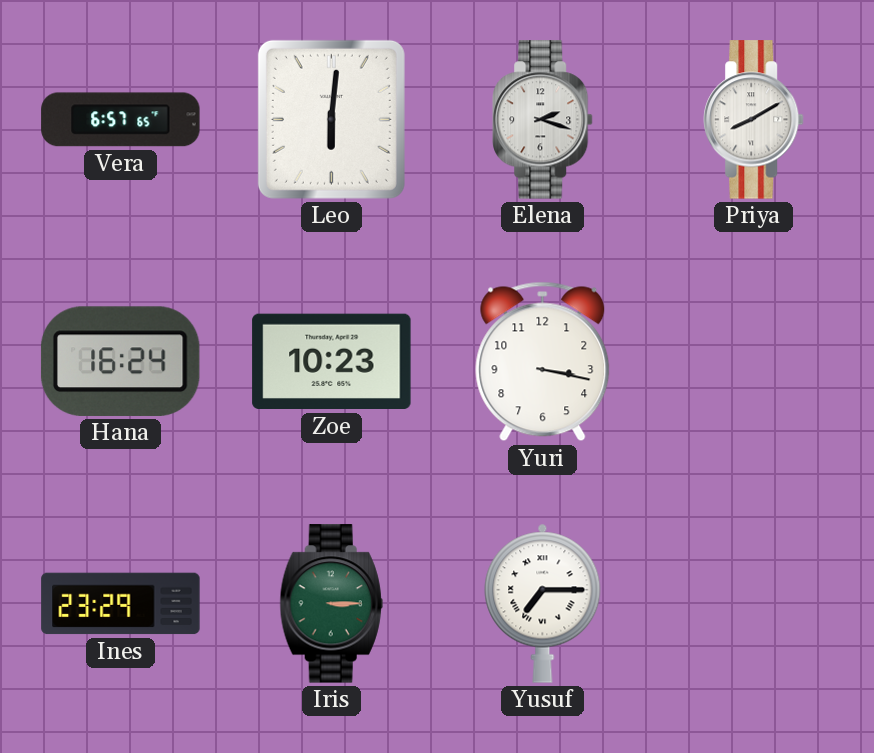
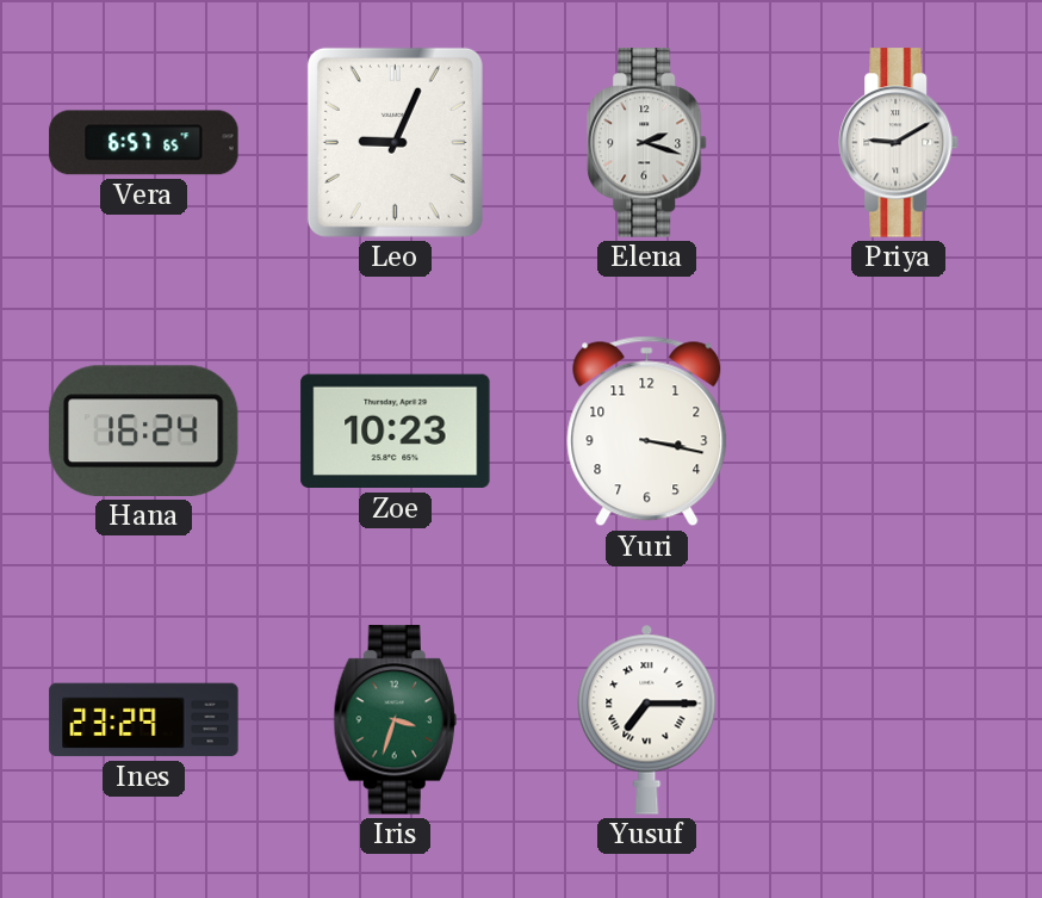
Leo: 6:01 -> 9:04
Priya: 8:10 -> 9:10
Iris: 3:15 -> 3:33
